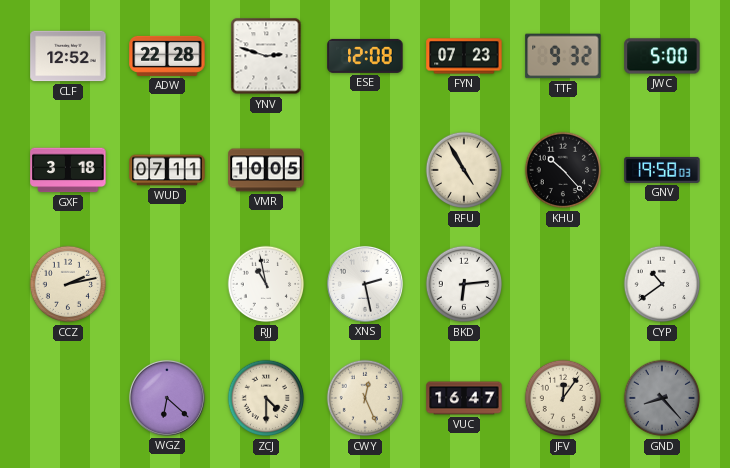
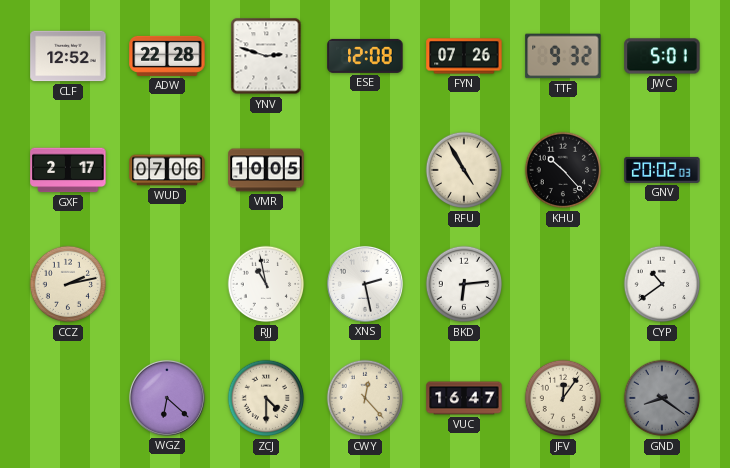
FYN: 07:23 -> 07:26
JWC: 5:00 -> 5:01
GXF: 3:18 -> 2:17
WUD: 07:11 -> 07:06
GNV: 19:58 -> 20:02
CWY: 12:26 -> 12:23
GND: 8:23 -> 8:21
